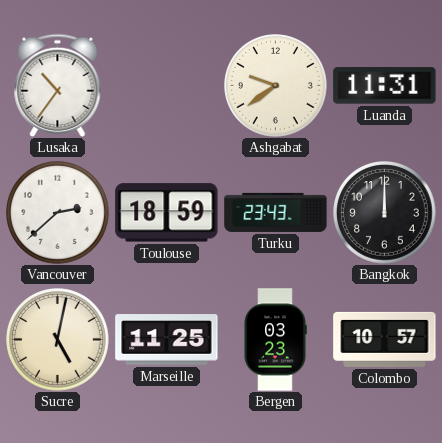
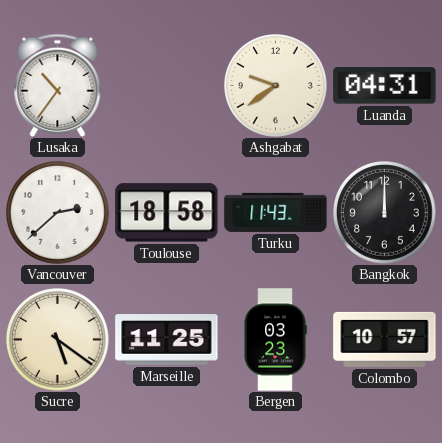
Luanda: 11:31 -> 04:31
Toulouse: 18:59 -> 18:58
Turku: 23:43 -> 11:43
Sucre: 5:02 -> 5:21
